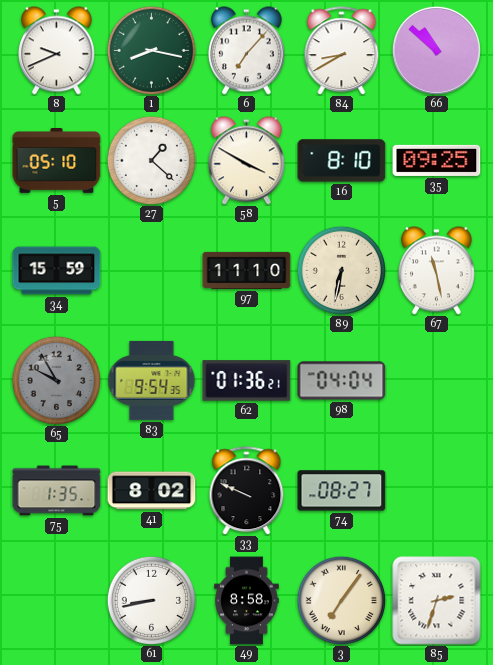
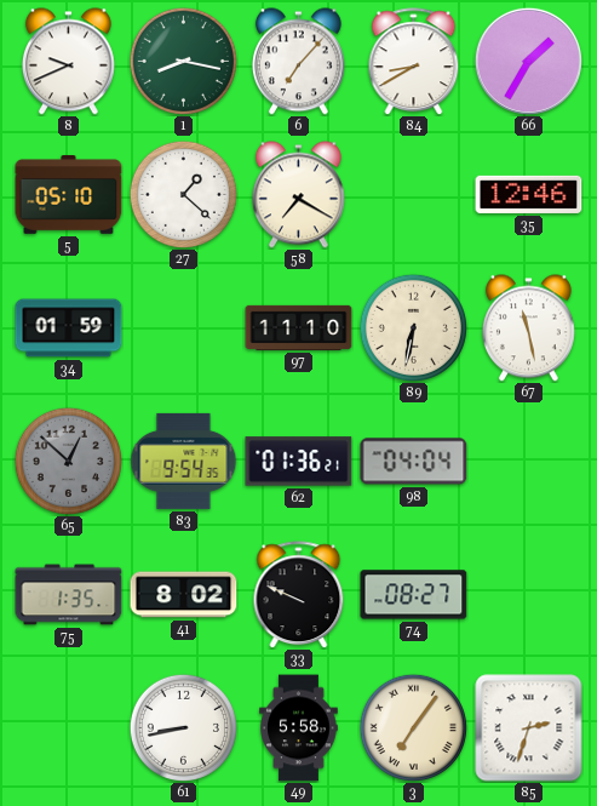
66: 10:52 -> 1:35
58: 3:50 -> 7:20
16: 8:10 -> none
35: 09:25 -> 12:46
34: 15:59 -> 01:59
65: 9:55 -> 12:52
49: 8:58 -> 5:58
